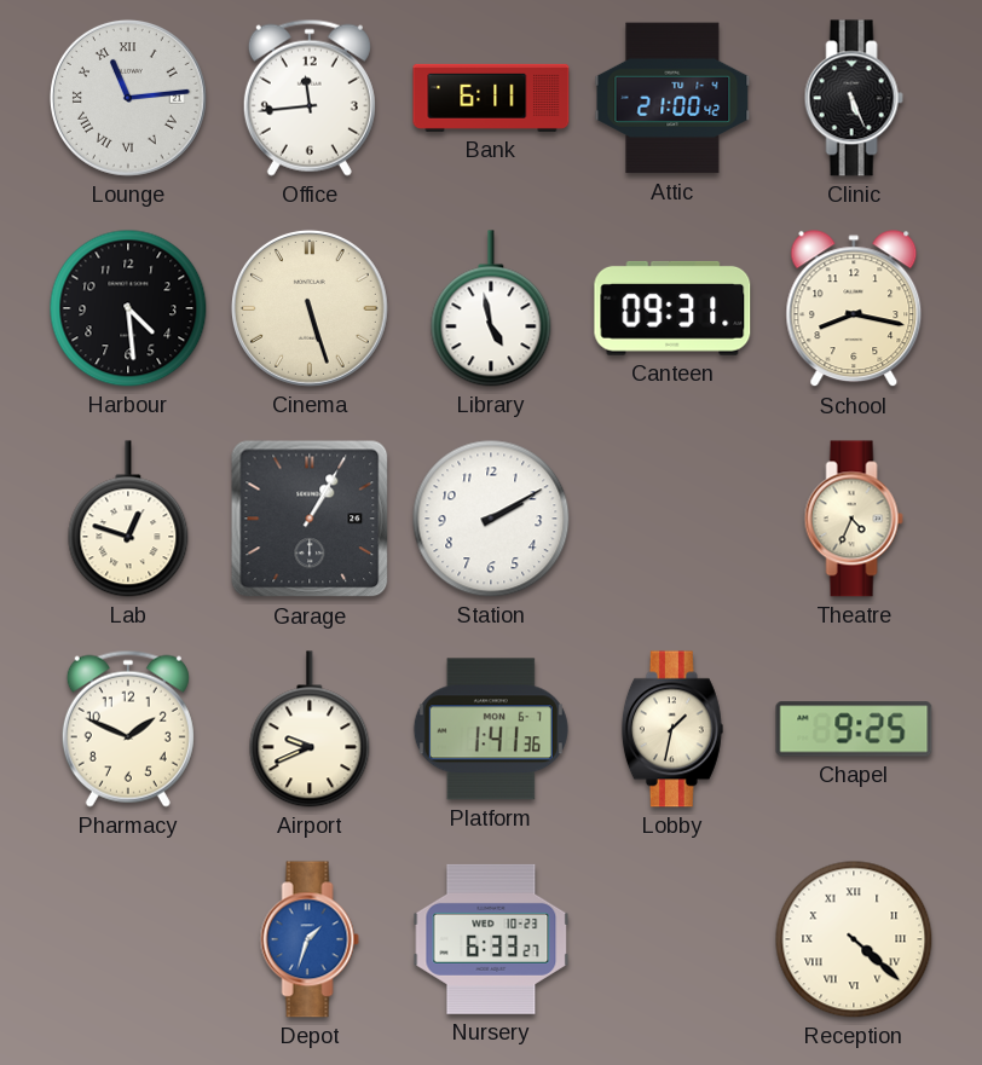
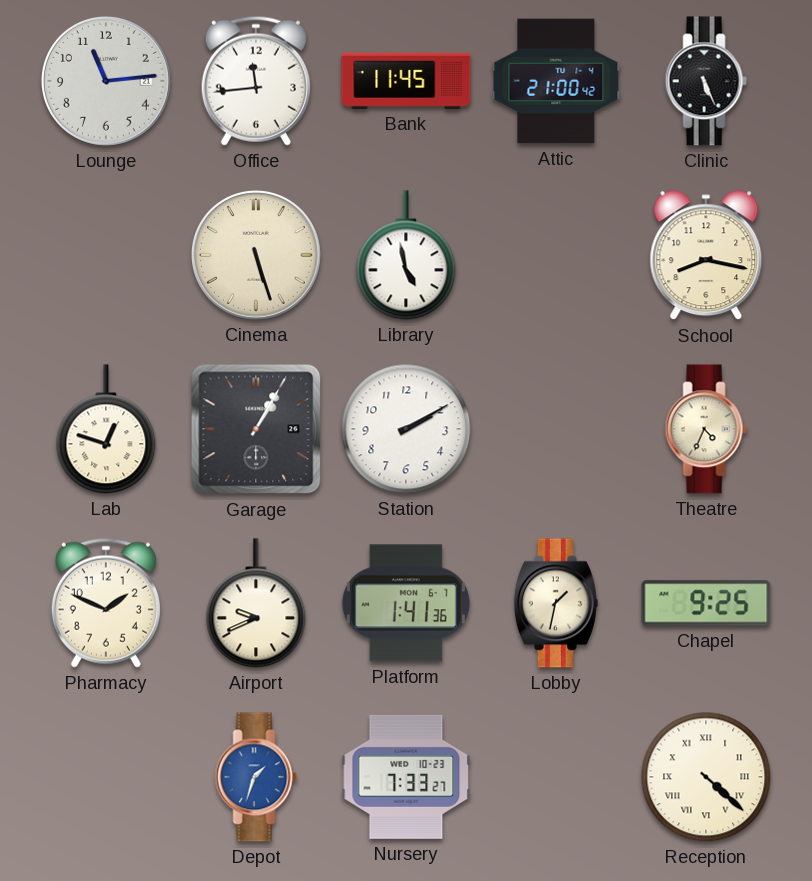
Lounge numerals: Roman -> Arabic
Bank: 6:11 -> 11:45
Harbour: 4:29 -> none
Canteen: 09:31 -> none
Nursery: 6:33 -> 7:33
